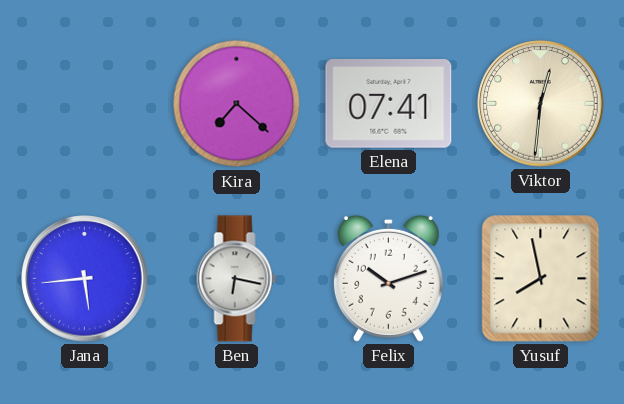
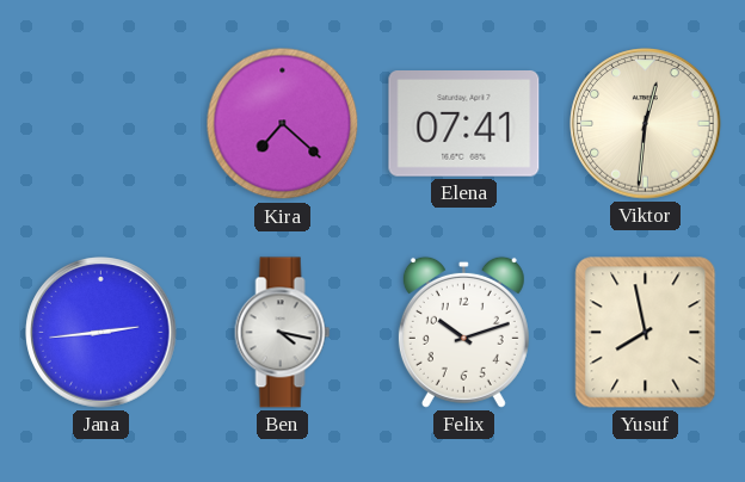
Jana: 5:44 -> 2:44
Ben: 6:17 -> 4:17
